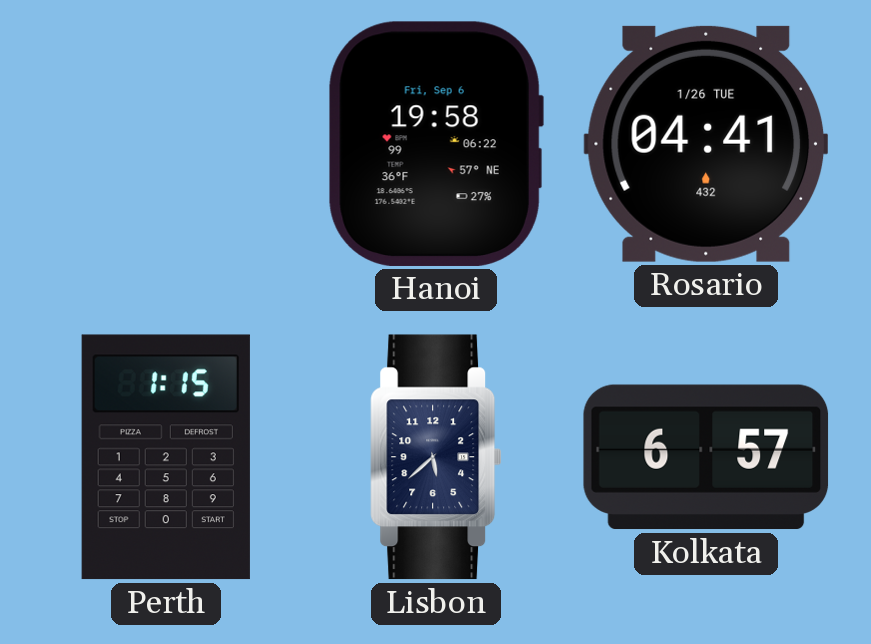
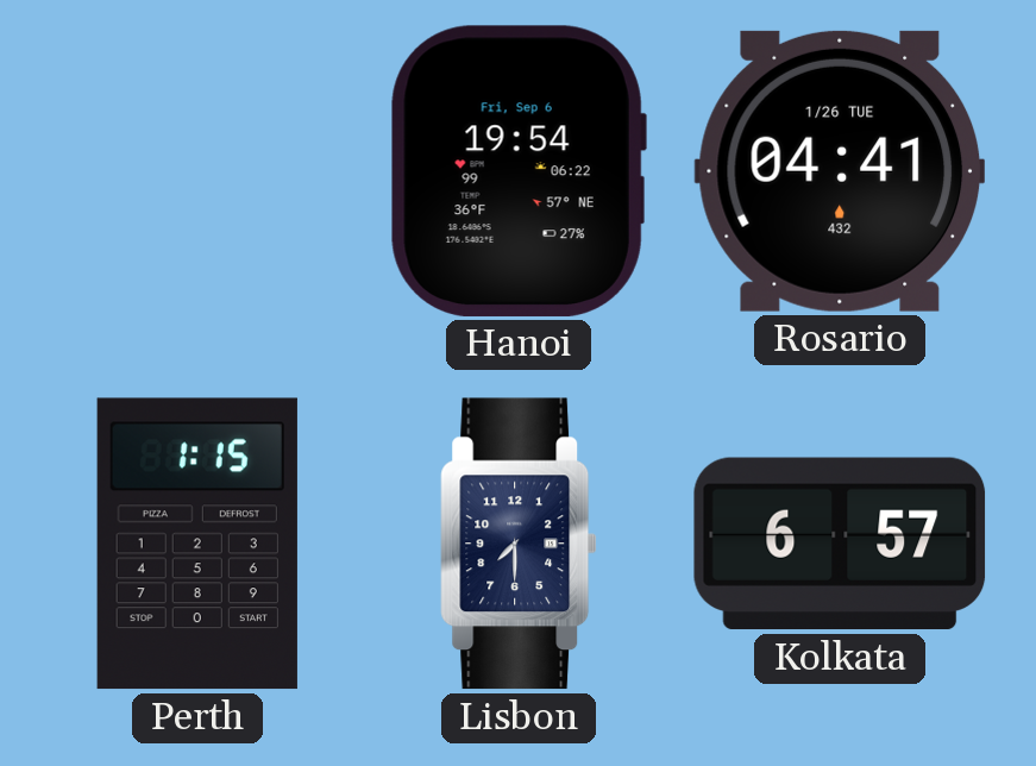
Hanoi: 19:58 -> 19:54
Lisbon: 5:38 -> 7:30
